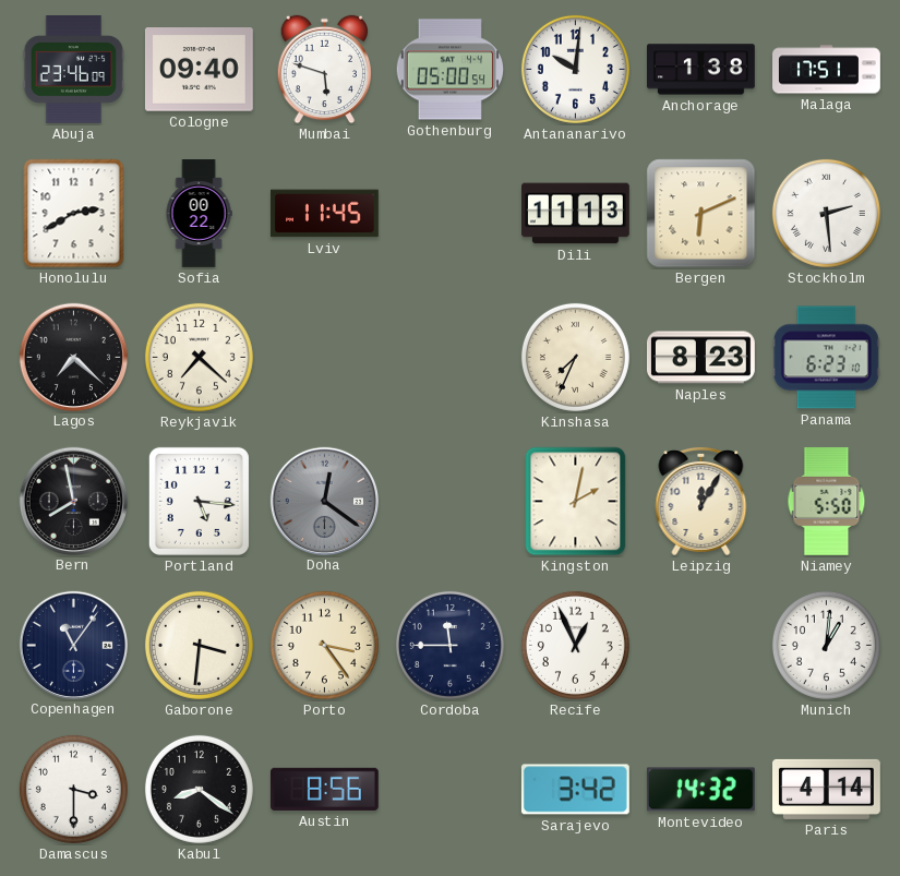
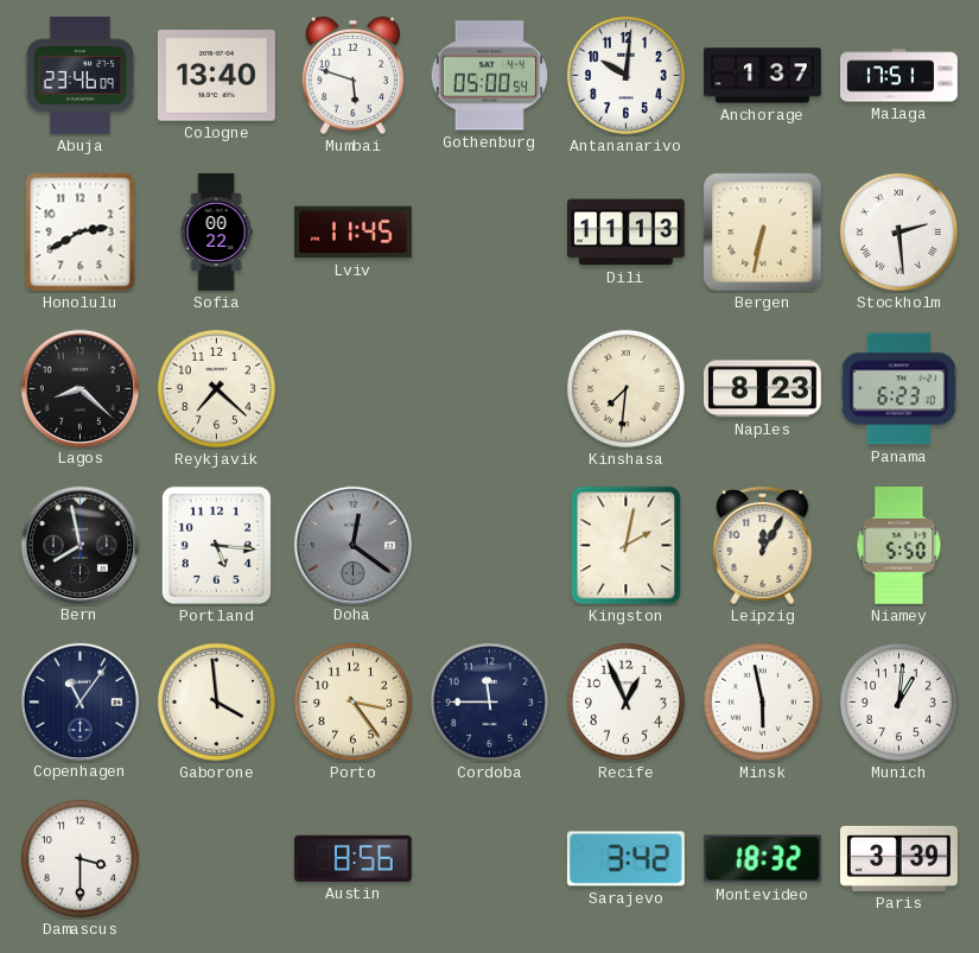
Cologne: 09:40 -> 13:40
Anchorage: 1:38 -> 1:37
Bergen: 6:11 -> 6:32
Lagos: 7:22 -> 8:22
Kinshasa: 7:34 -> 7:31
Gaborone: 3:31 -> 3:59
Minsk: none -> 5:58
Kabul: 8:21 -> none
Montevideo: 14:32 -> 18:32
Paris: 4:14 -> 3:39
